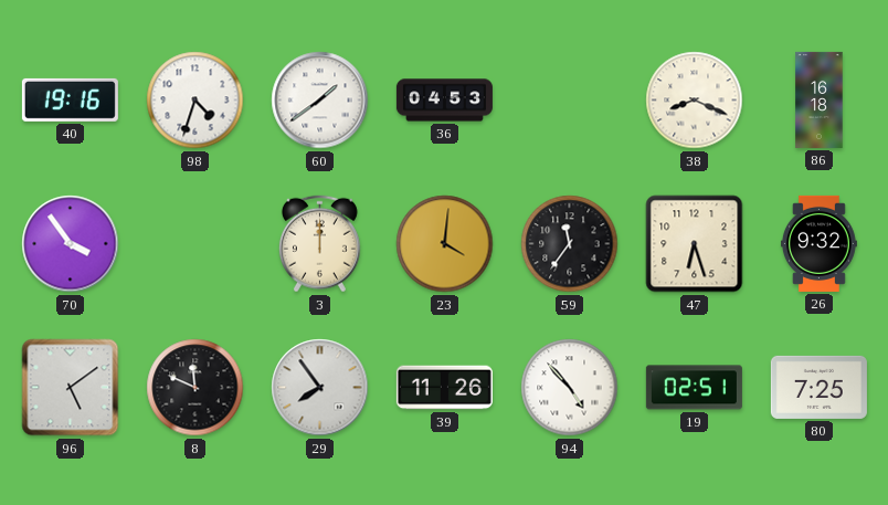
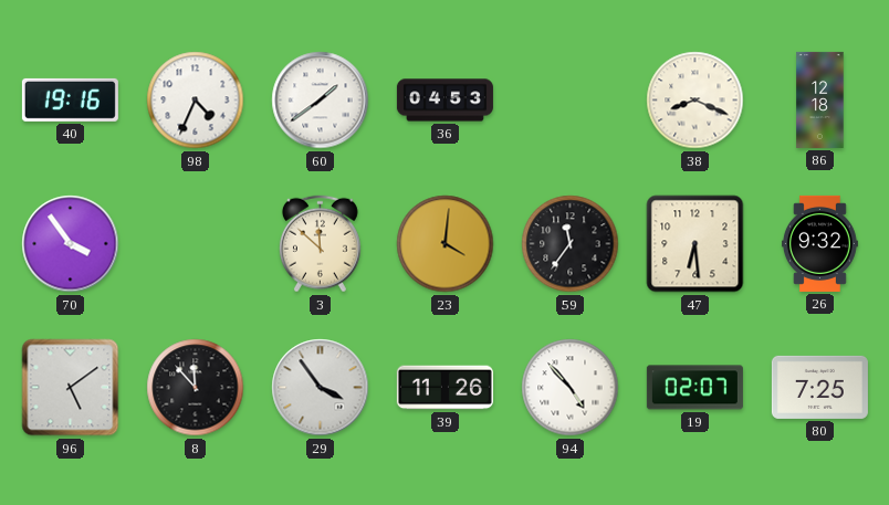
98: 4:33 -> 4:34
86: 16:18 -> 12:18
3: 12:00 -> 11:52
47: 6:27 -> 6:29
8: 11:49 -> 11:53
29: 7:54 -> 3:54
19: 02:51 -> 02:07
